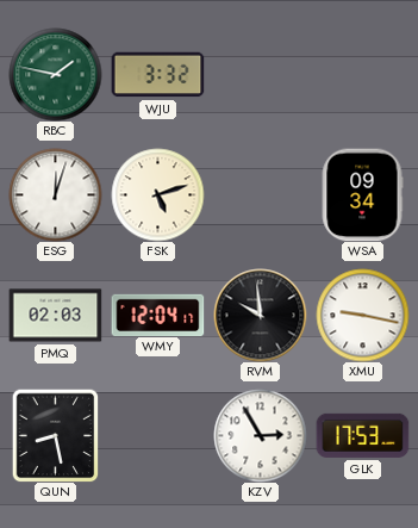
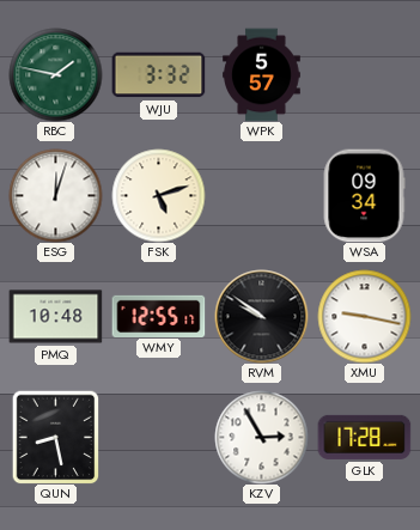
WPK: none -> 5:57
PMQ: 02:03 -> 10:48
WMY: 12:04 -> 12:55
RVM: 9:59 -> 9:51
GLK: 17:53 -> 17:28
